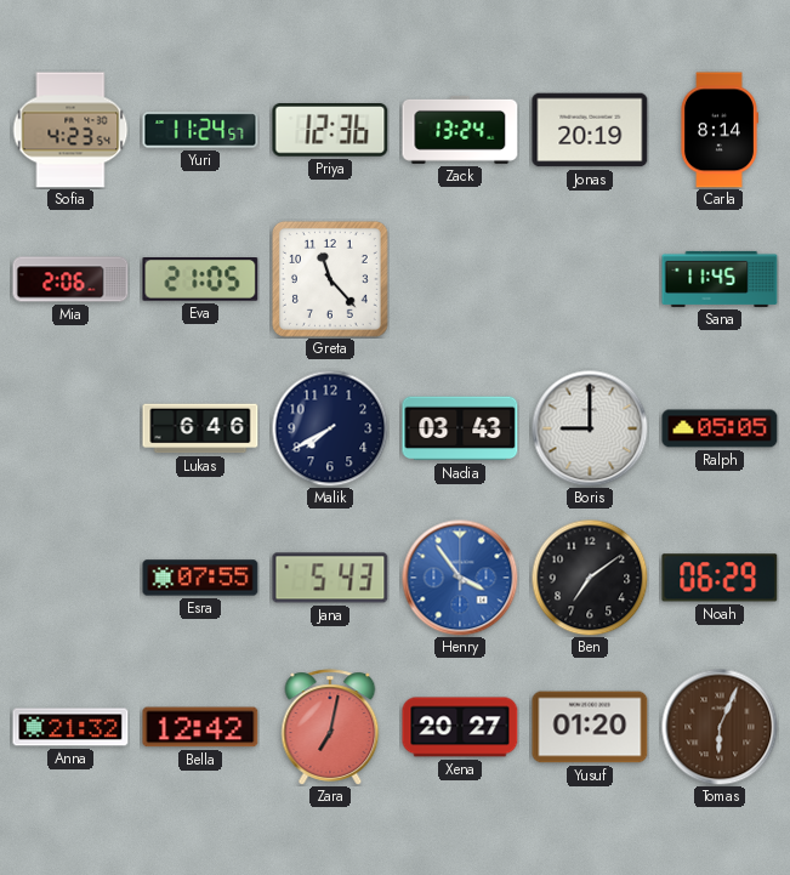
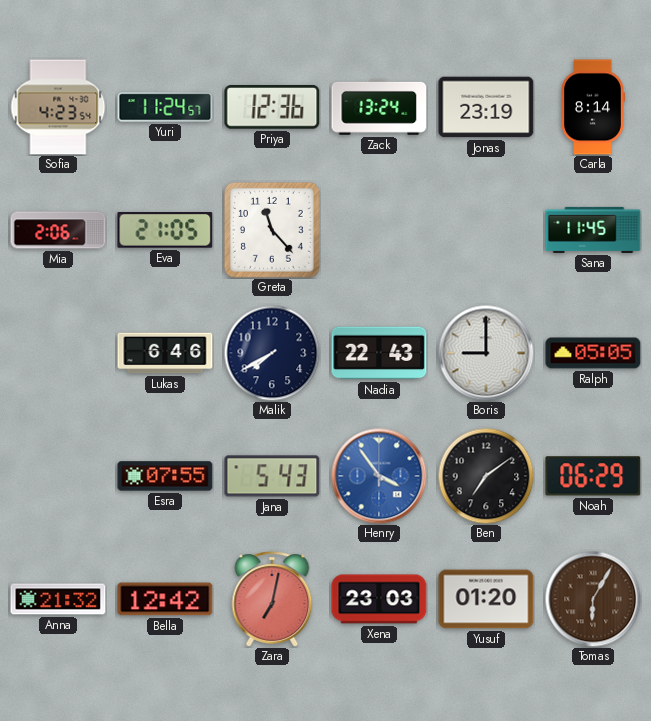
Jonas: 20:19 -> 23:19
Nadia: 03:43 -> 22:43
Xena: 20:27 -> 23:03
Tomas: 6:04 -> 6:05
